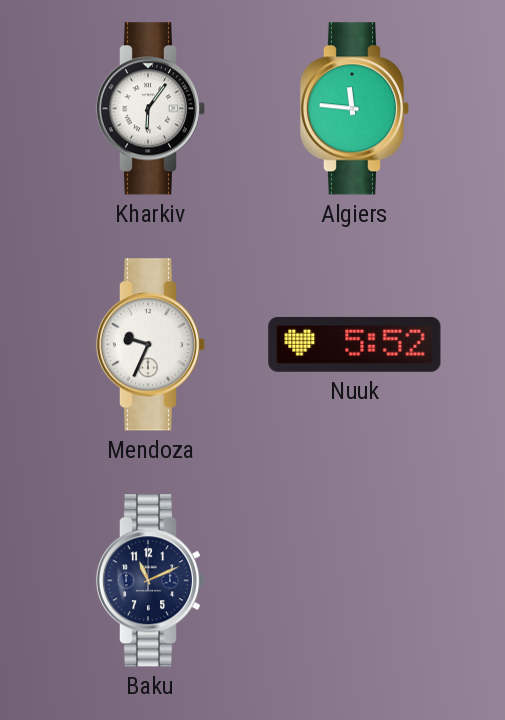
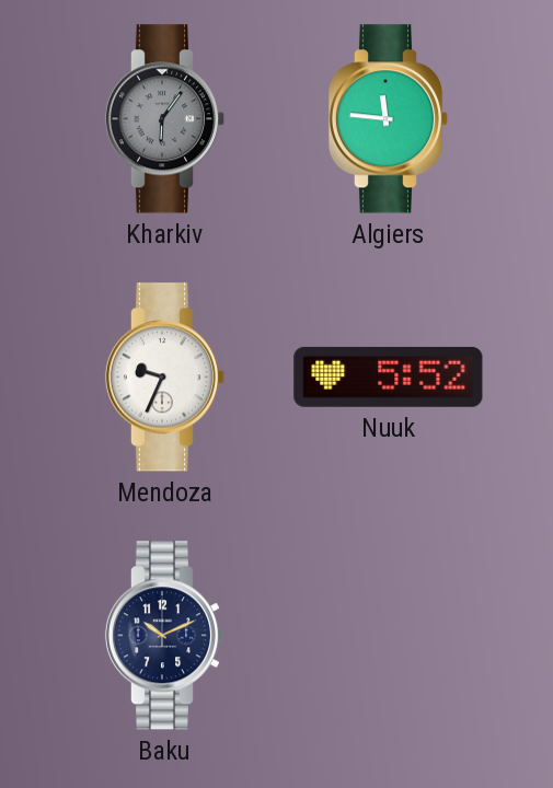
Kharkiv dial: white -> grey
Baku: 11:11 -> 10:11
